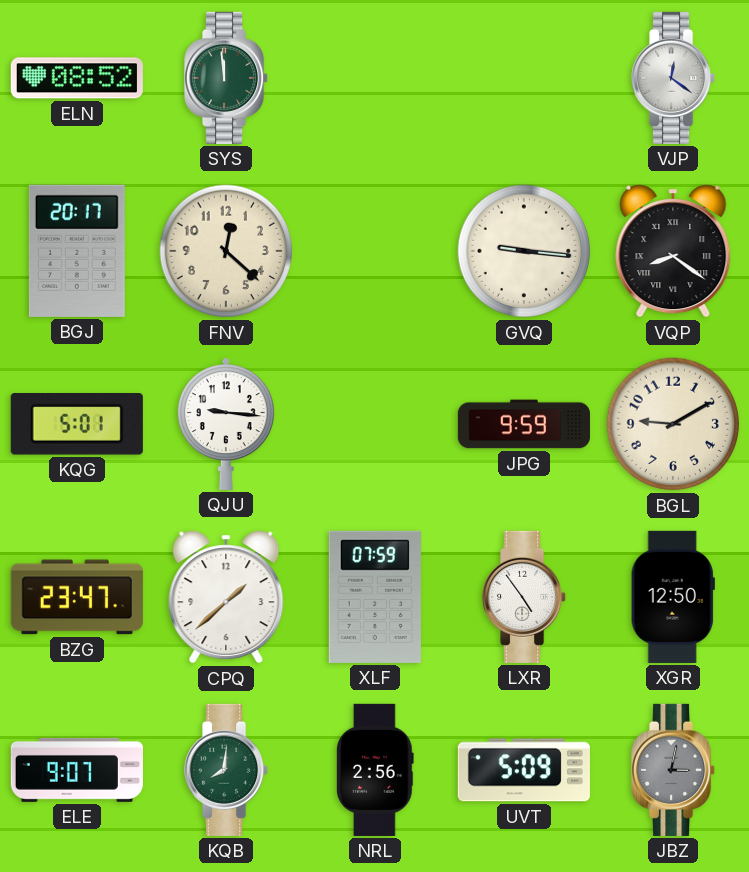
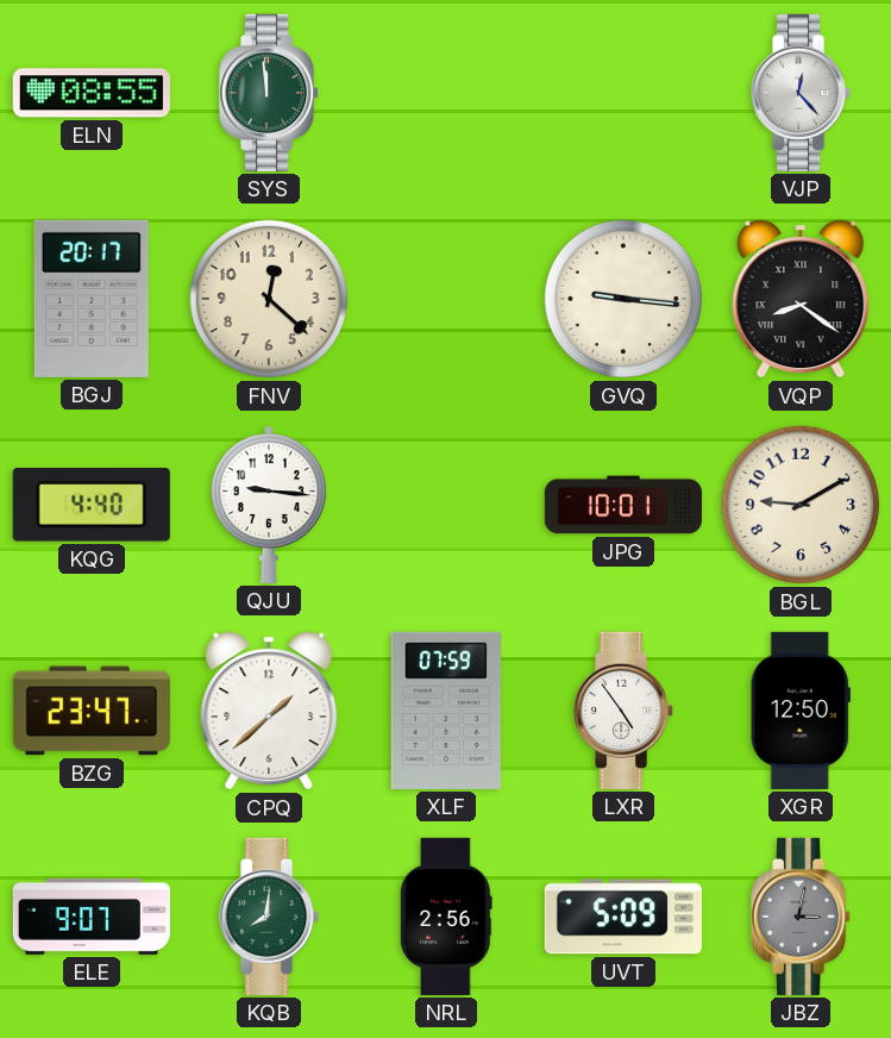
ELN: 08:52 -> 08:55
VJP: 12:21 -> 12:23
KQG: 5:01 -> 4:40
JPG: 9:59 -> 10:01
